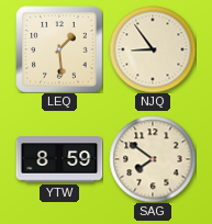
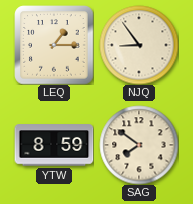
LEQ: 1:29 -> 1:15
